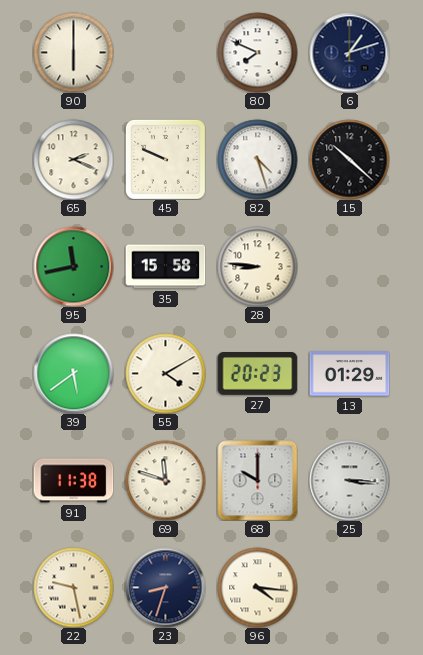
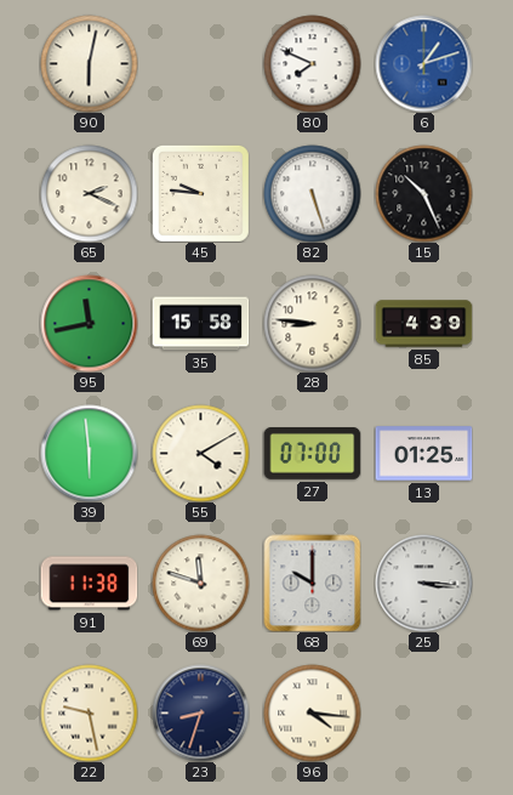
90: 6:00 -> 6:02
6 dial: navy -> blue
45: 9:49 -> 9:46
82: 4:27 -> 5:27
15: 10:22 -> 10:26
85: none -> 4:39
39: 5:39 -> 5:59
27: 20:23 -> 07:00
13: 01:29 -> 01:25
